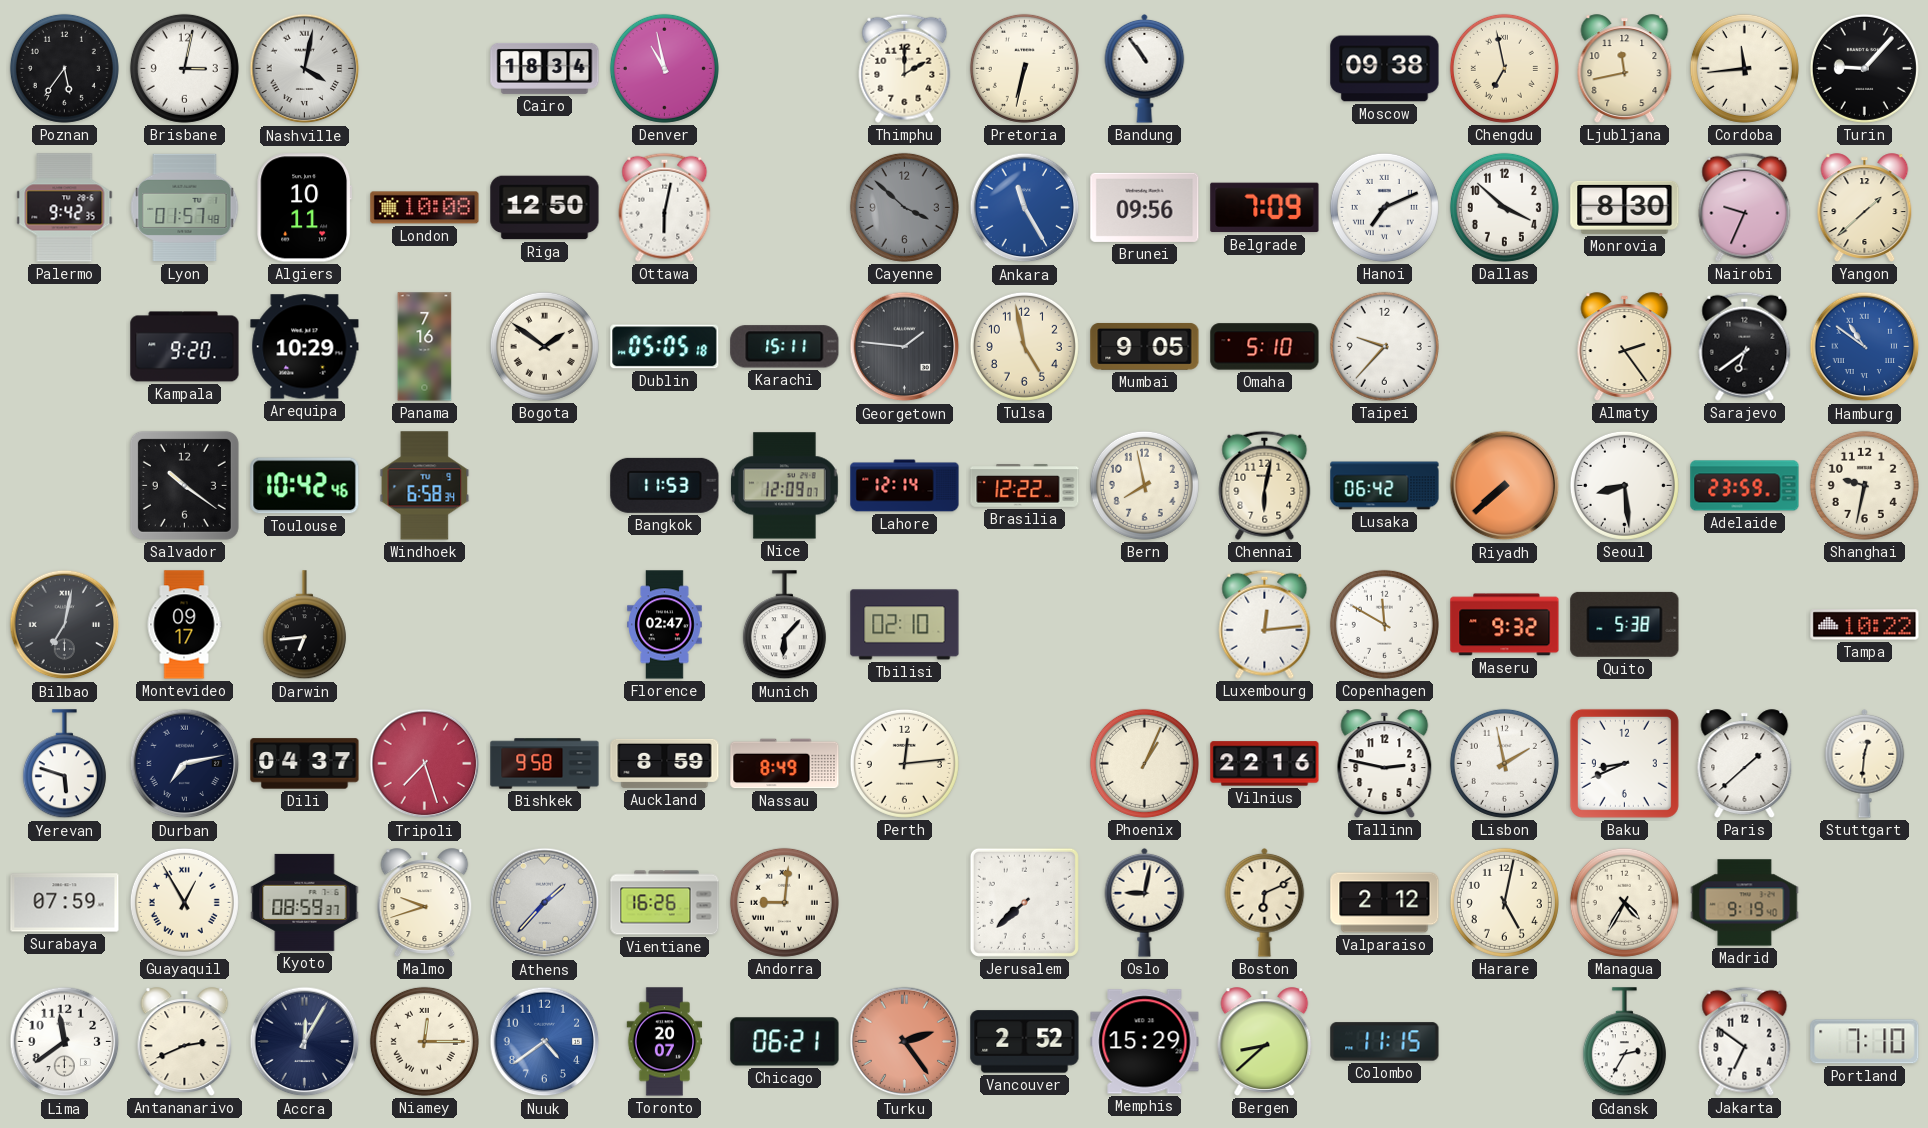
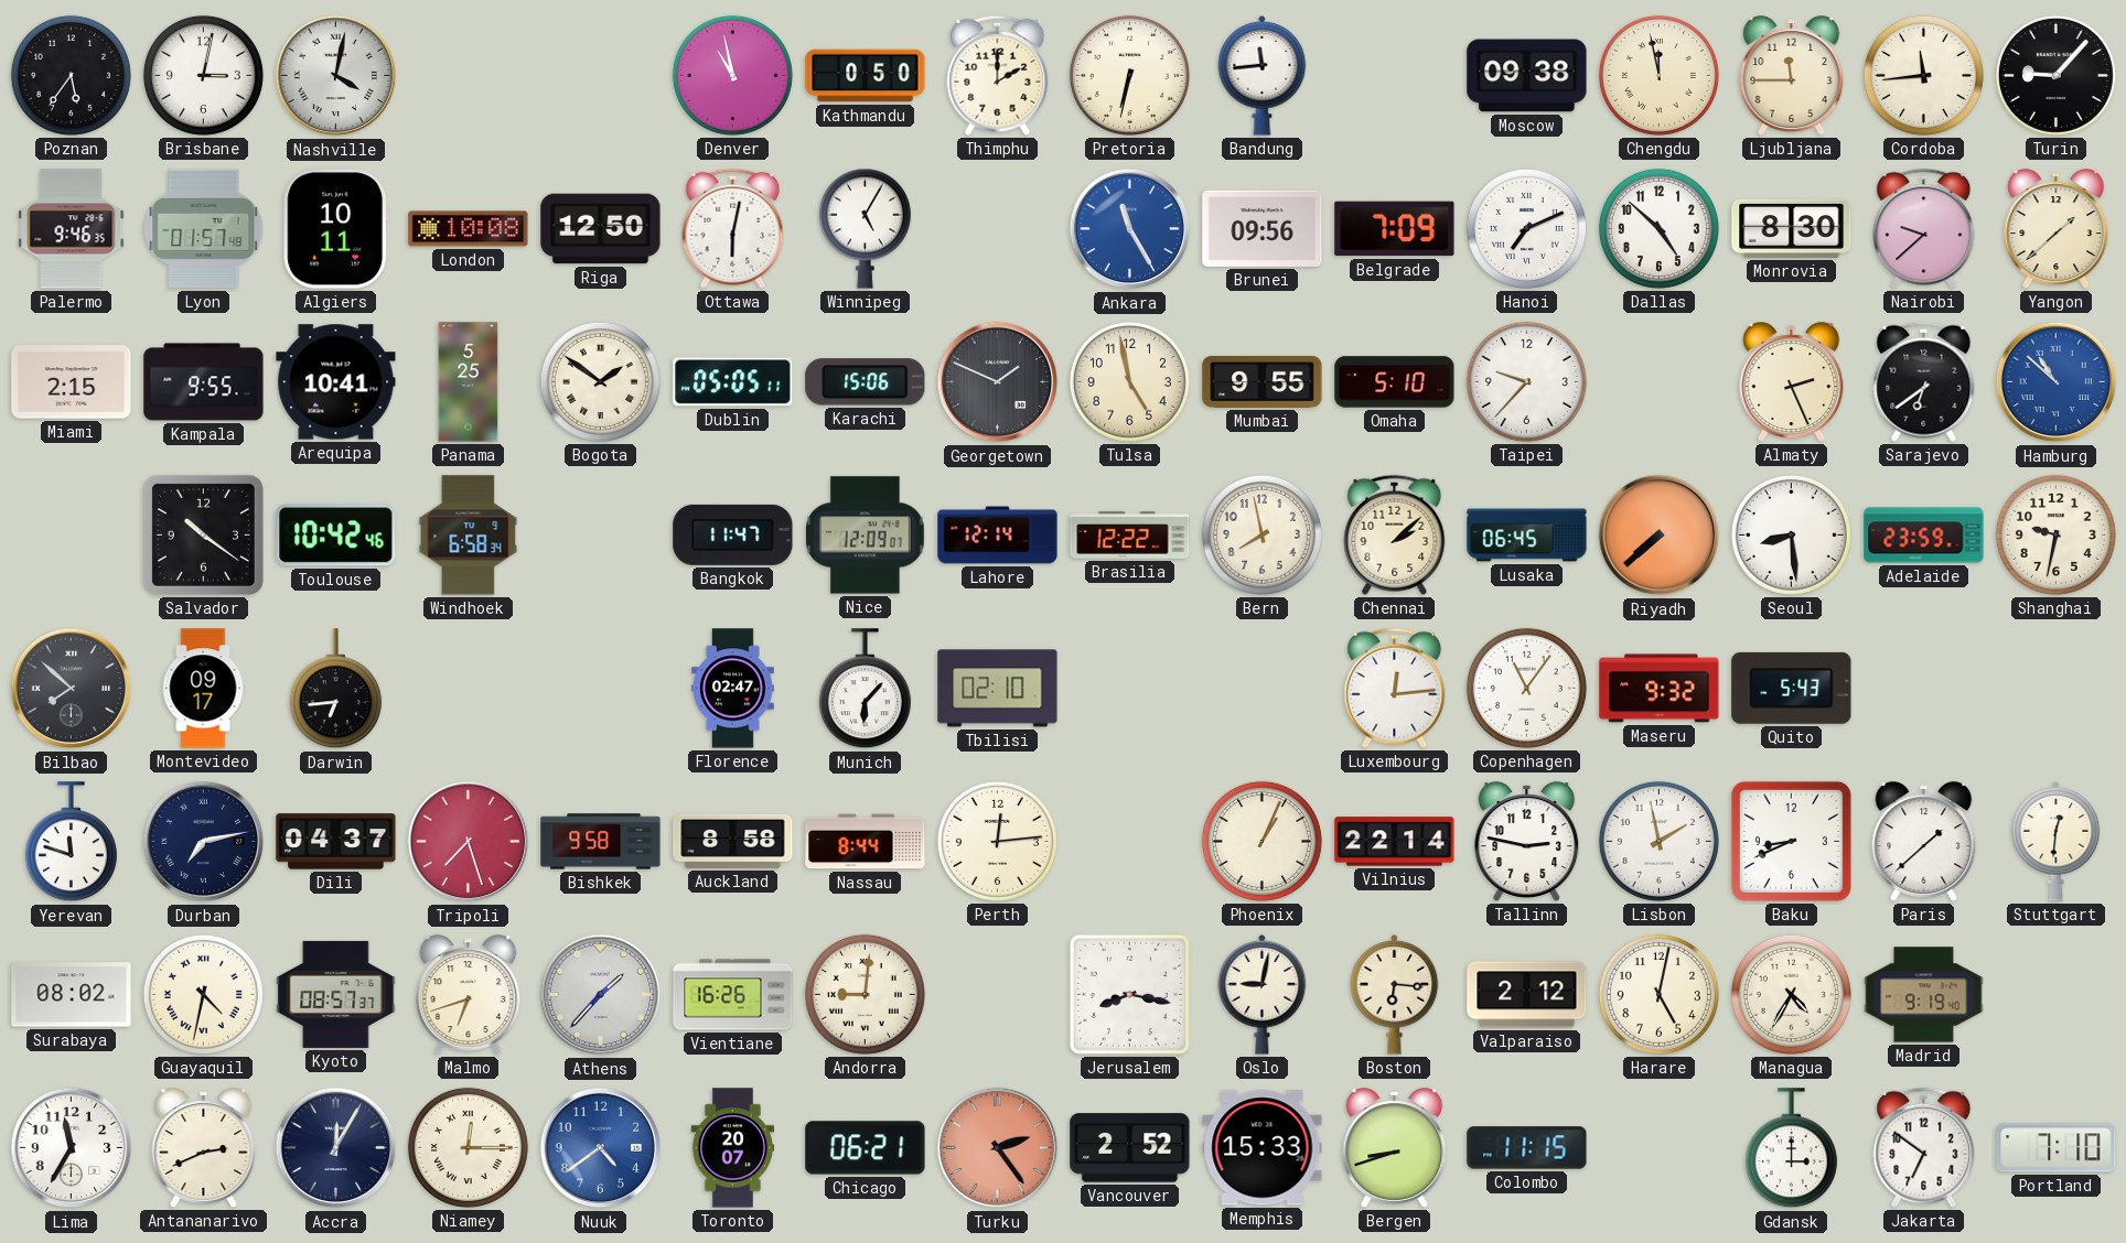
Cairo: 18:34 -> none
Kathmandu: none -> 0:50
Bandung: 10:54 -> 11:44
Chengdu: 6:58 -> 11:58
Ljubljana: 11:43 -> 11:45
Palermo: 9:42 -> 9:46
Winnipeg: none -> 5:05
Cayenne: 3:52 -> none
Dallas: 3:52 -> 4:52
Nairobi: 9:34 -> 9:38
Miami: none -> 2:15
Kampala: 9:20 -> 9:55
Arequipa: 10:29 -> 10:41
Panama: 7:16 -> 5:25
Dublin: 05:05:18 -> 05:05:11
Karachi: 15:11 -> 15:06
Georgetown: 1:46 -> 1:49
Mumbai: 9:05 -> 9:55
Almaty: 2:24 -> 2:26
Hamburg: 10:51 -> 10:52
Bangkok: 11:53 -> 11:47
Chennai: 6:02 -> 2:08
Lusaka: 06:42 -> 06:45
Bilbao: 7:02 -> 7:52
Copenhagen: 11:50 -> 11:06
Quito: 5:38 -> 5:43
Tampa: 10:22 -> none
Yerevan: 5:48 -> 11:48
Auckland: 8:59 -> 8:58
Nassau: 8:49 -> 8:44
Vilnius: 22:16 -> 22:14
Surabaya: 07:59 -> 08:02
Guayaquil: 12:55 -> 4:32
Kyoto: 08:59 -> 08:57
Malmo: 9:42 -> 6:42
Jerusalem: 7:38 -> 8:17
Boston: 6:11 -> 6:16
Lima: 11:39 -> 11:35
Memphis: 15:29 -> 15:33
Bergen: 8:38 -> 8:42
Gdansk: 2:35 -> 3:00
